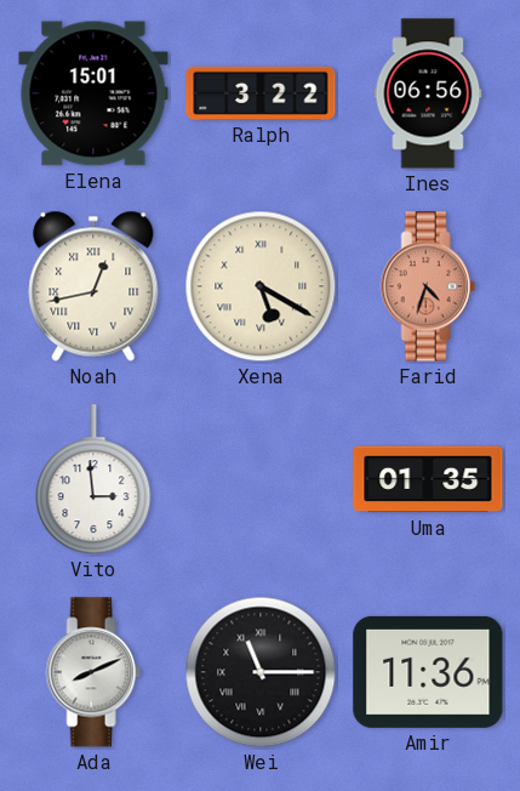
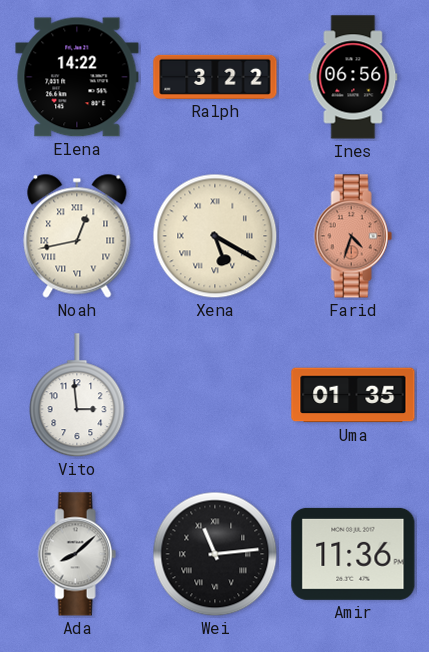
Elena: 15:01 -> 14:22
Ada: 8:11 -> 8:08
Wei: 11:15 -> 11:14
